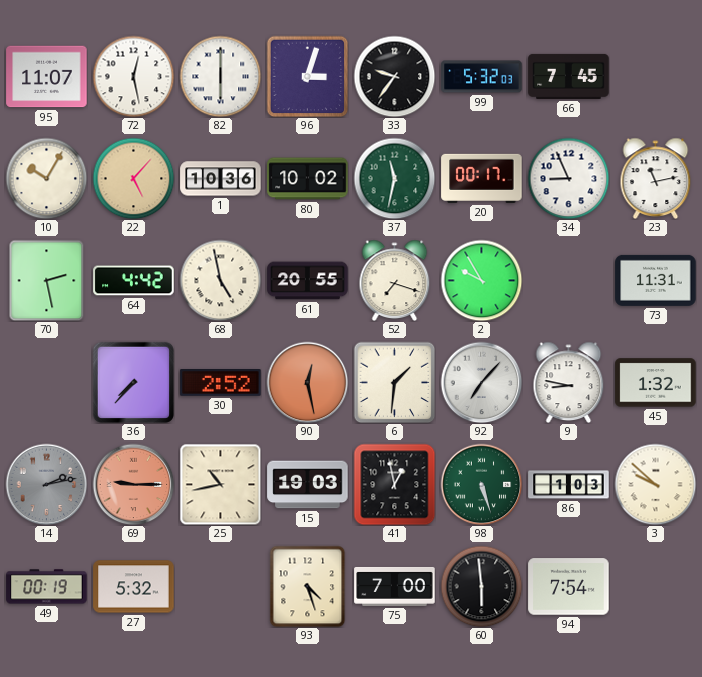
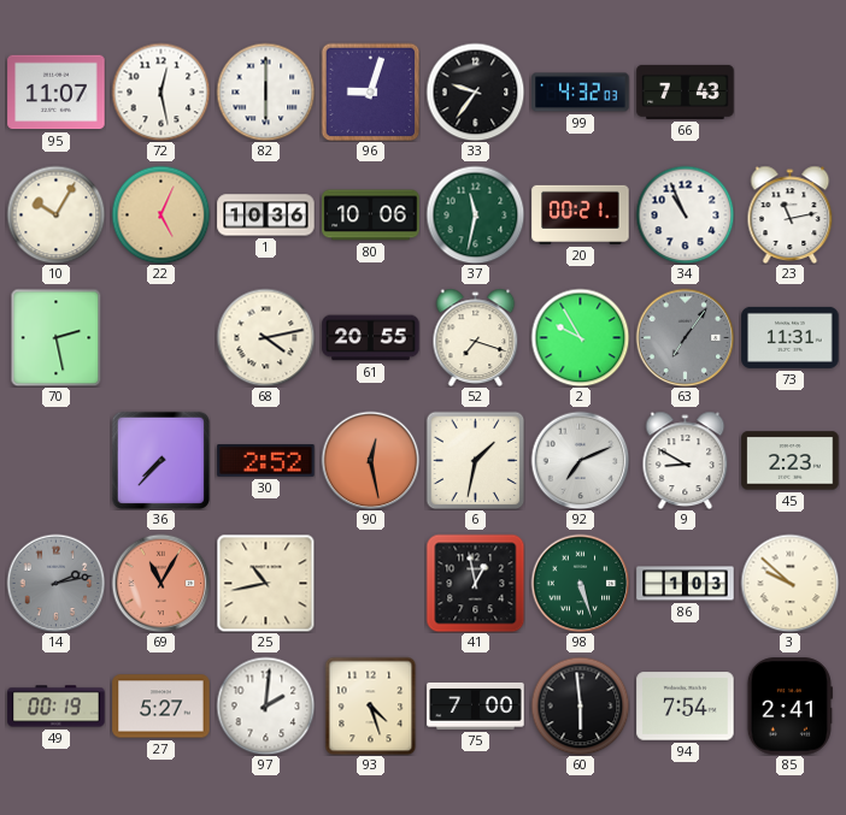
96: 3:03 -> 9:03
99: 5:32 -> 4:32
66: 7:45 -> 7:43
22: 5:07 -> 5:04
80: 10:02 -> 10:06
20: 00:17 -> 00:21
34: 8:56 -> 10:56
64: 4:42 -> none
68: 4:58 -> 4:13
63: none -> 7:06
6: 1:31 -> 1:32
92: 7:07 -> 7:11
9: 8:47 -> 8:50
45: 1:32 -> 2:23
69: 9:15 -> 11:05
15: 19:03 -> none
27: 5:32 -> 5:27
97: none -> 2:01
85: none -> 2:41
